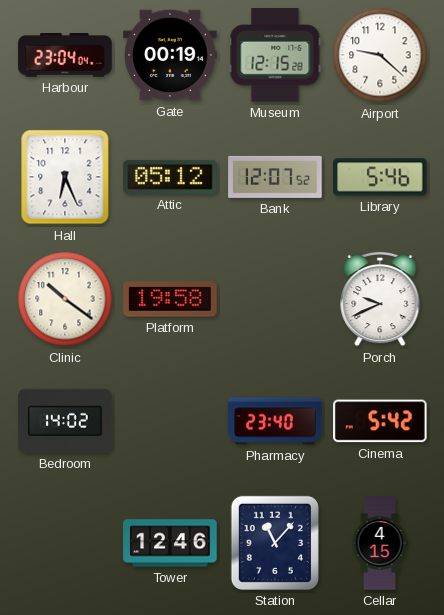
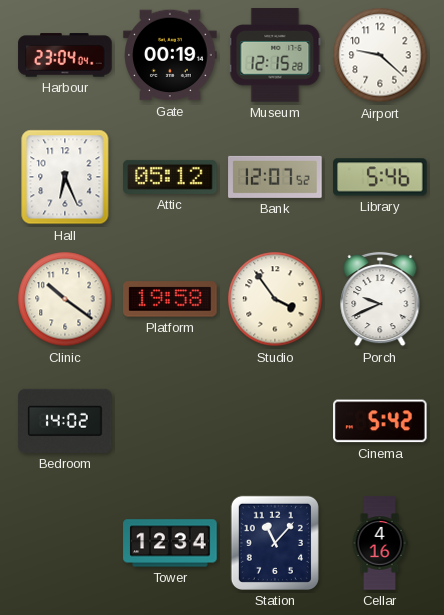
Studio: none -> 3:54
Pharmacy: 23:40 -> none
Tower: 12:46 -> 12:34
Cellar: 4:15 -> 4:16
